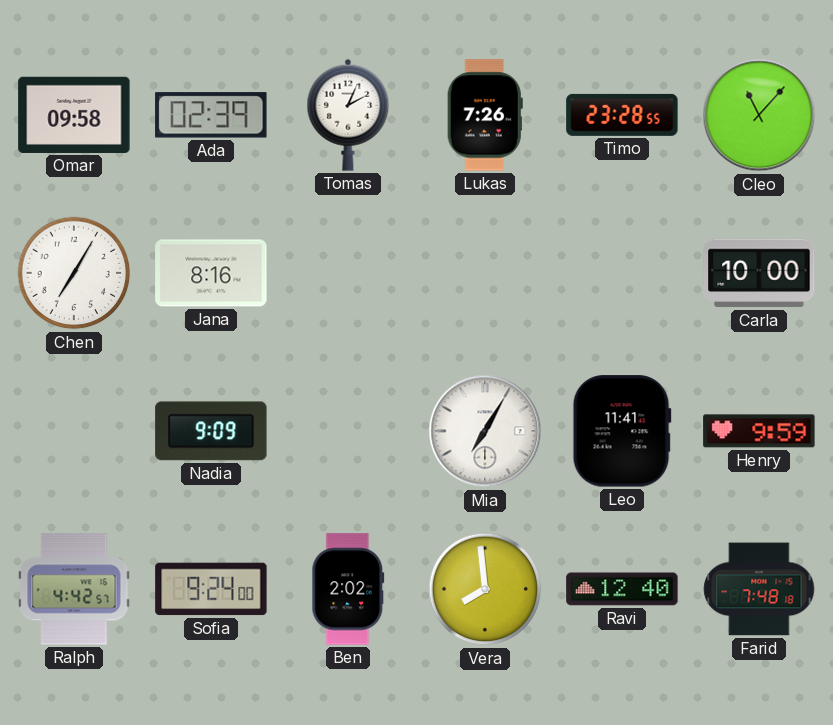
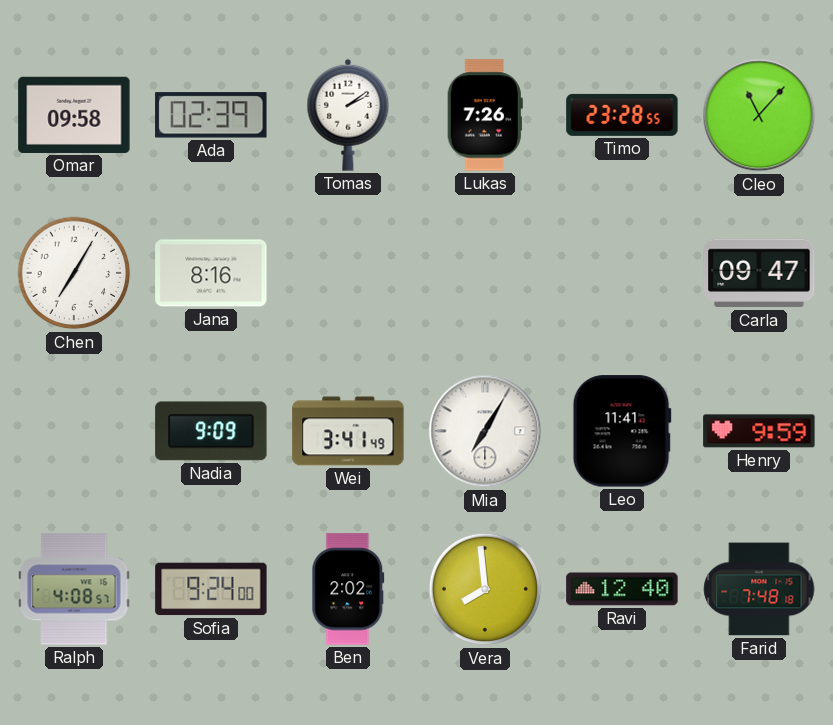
Tomas: 2:04 -> 2:09
Carla: 10:00 -> 09:47
Wei: none -> 3:41
Ralph: 4:42 -> 4:08
